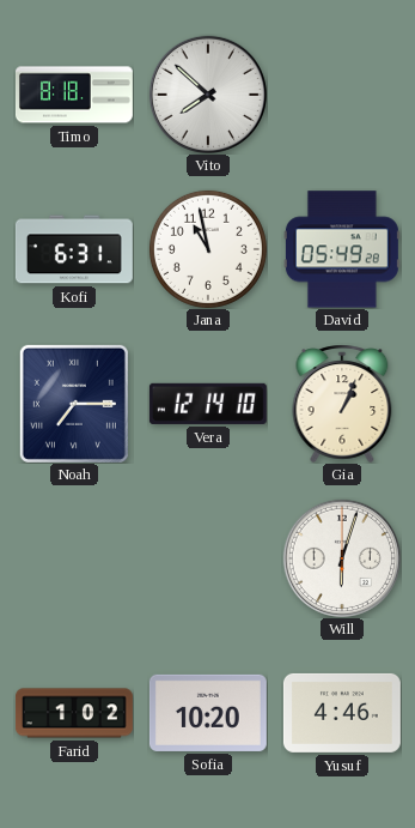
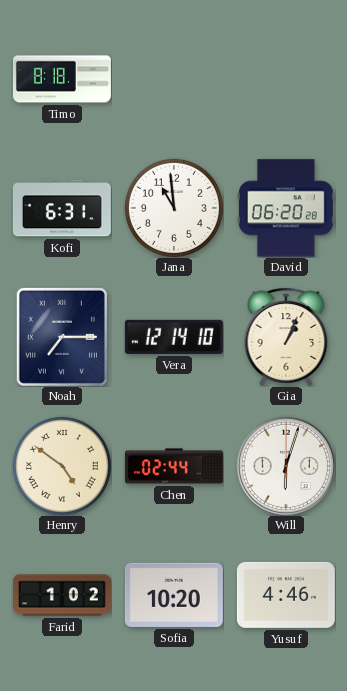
Vito: 7:52 -> none
Jana: 10:58 -> 10:59
David: 05:49 -> 06:20
Henry: none -> 4:51
Chen: none -> 02:44
